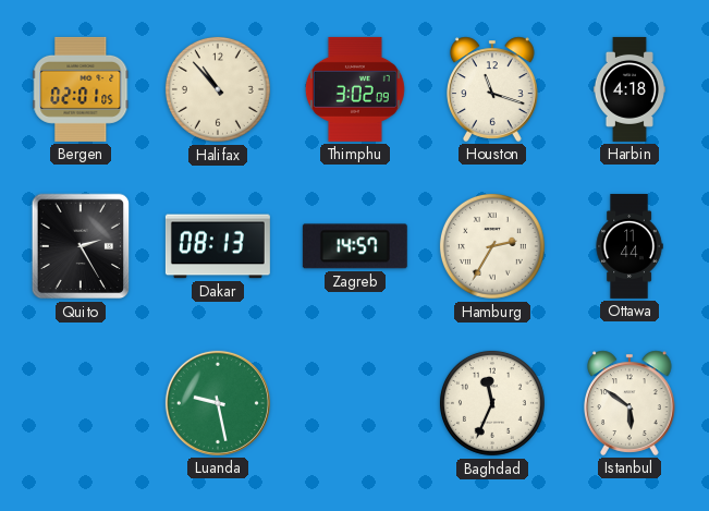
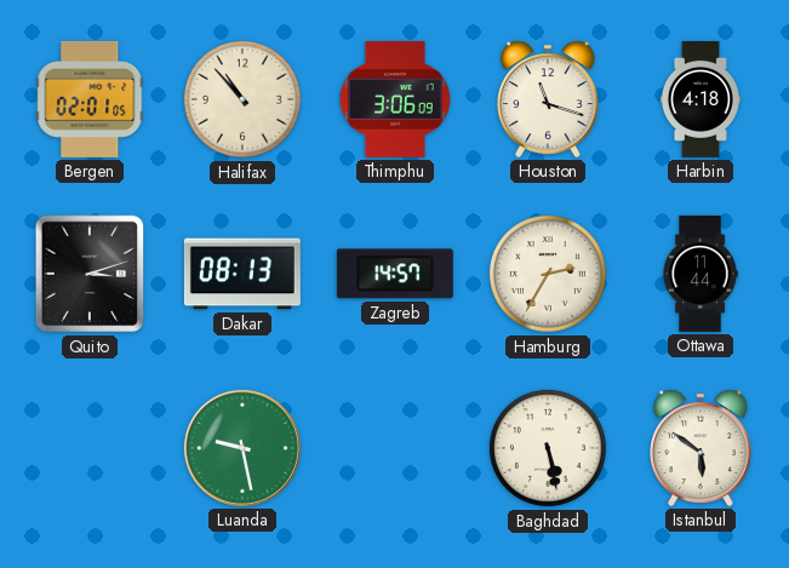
Thimphu: 3:02 -> 3:06
Quito: 2:25 -> 3:12
Baghdad: 11:34 -> 5:28
